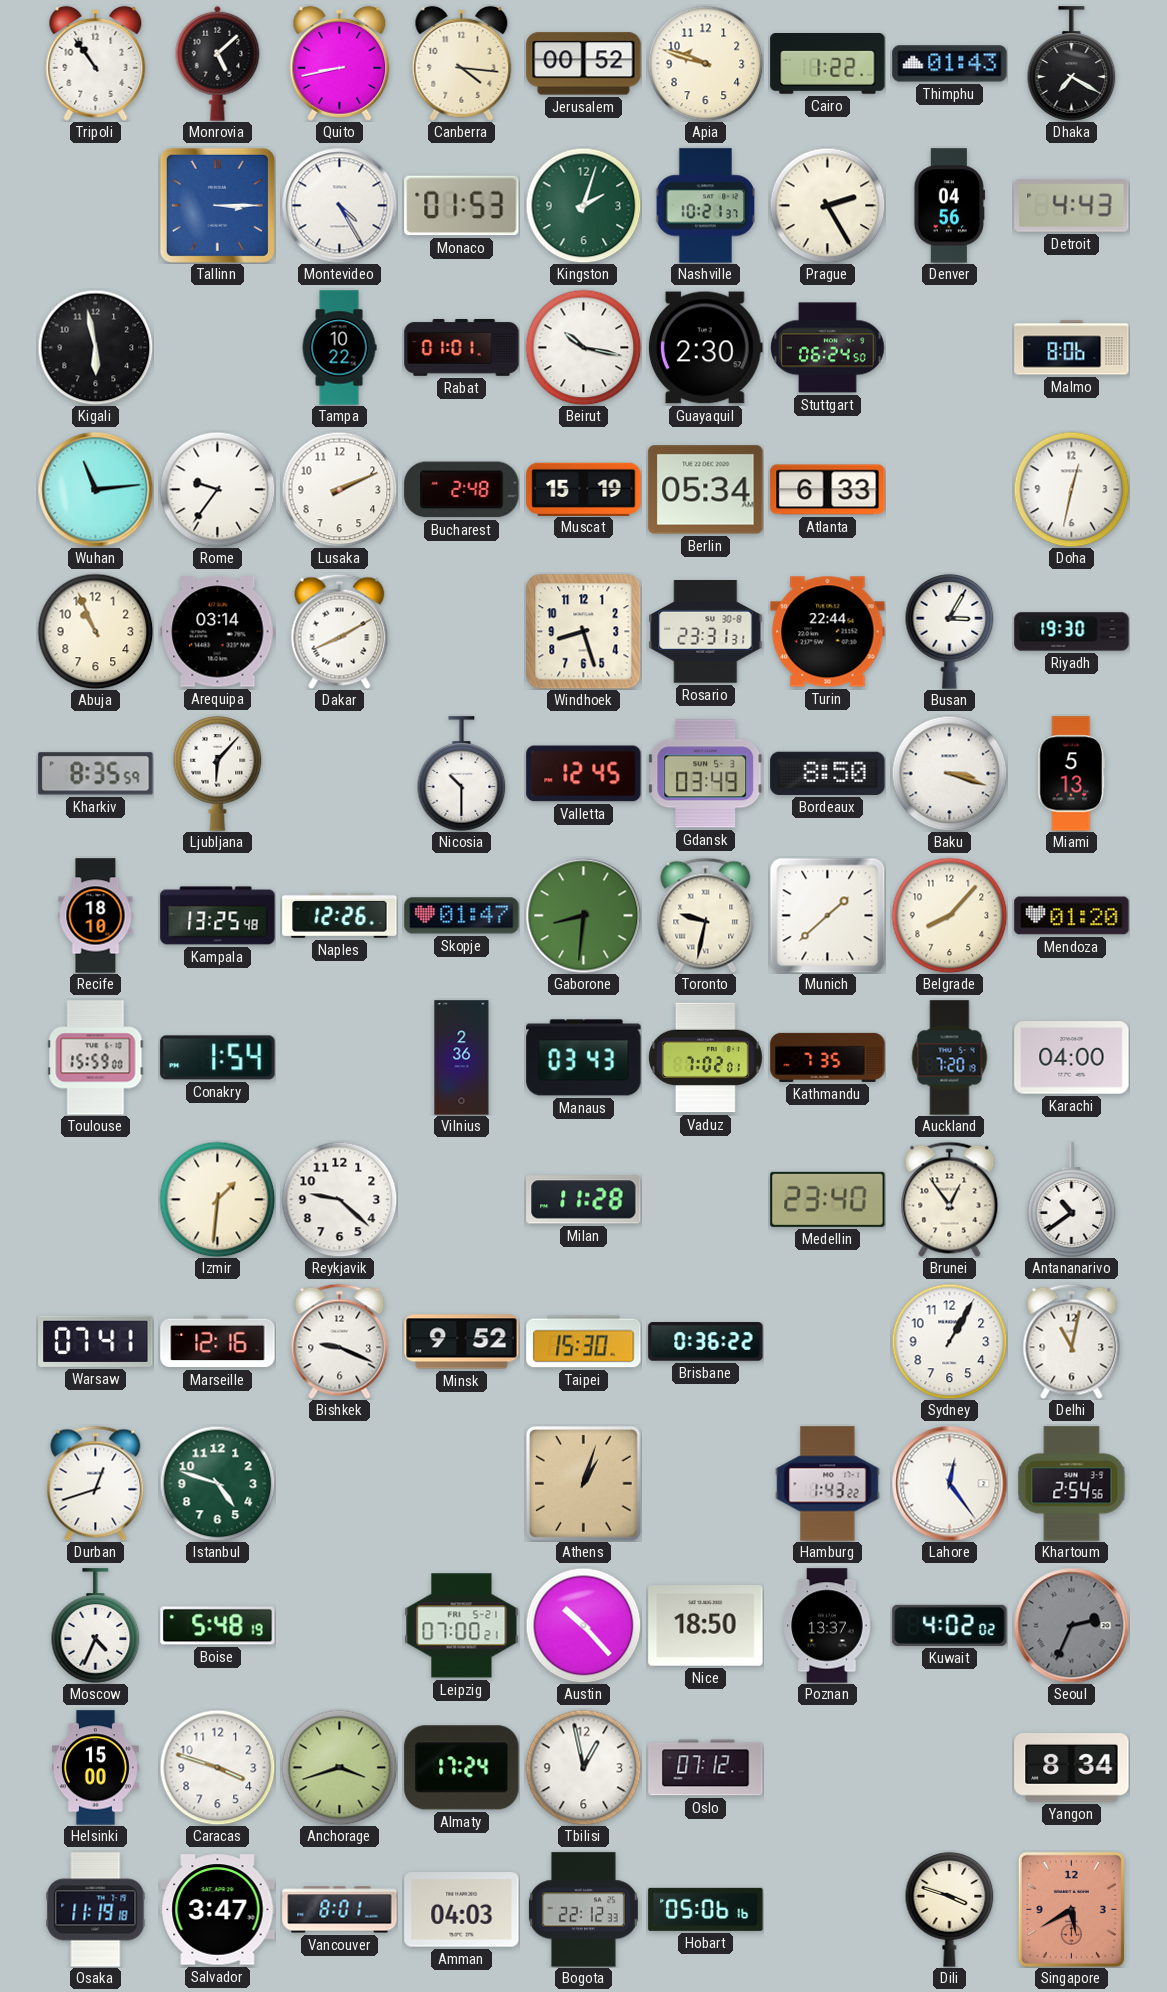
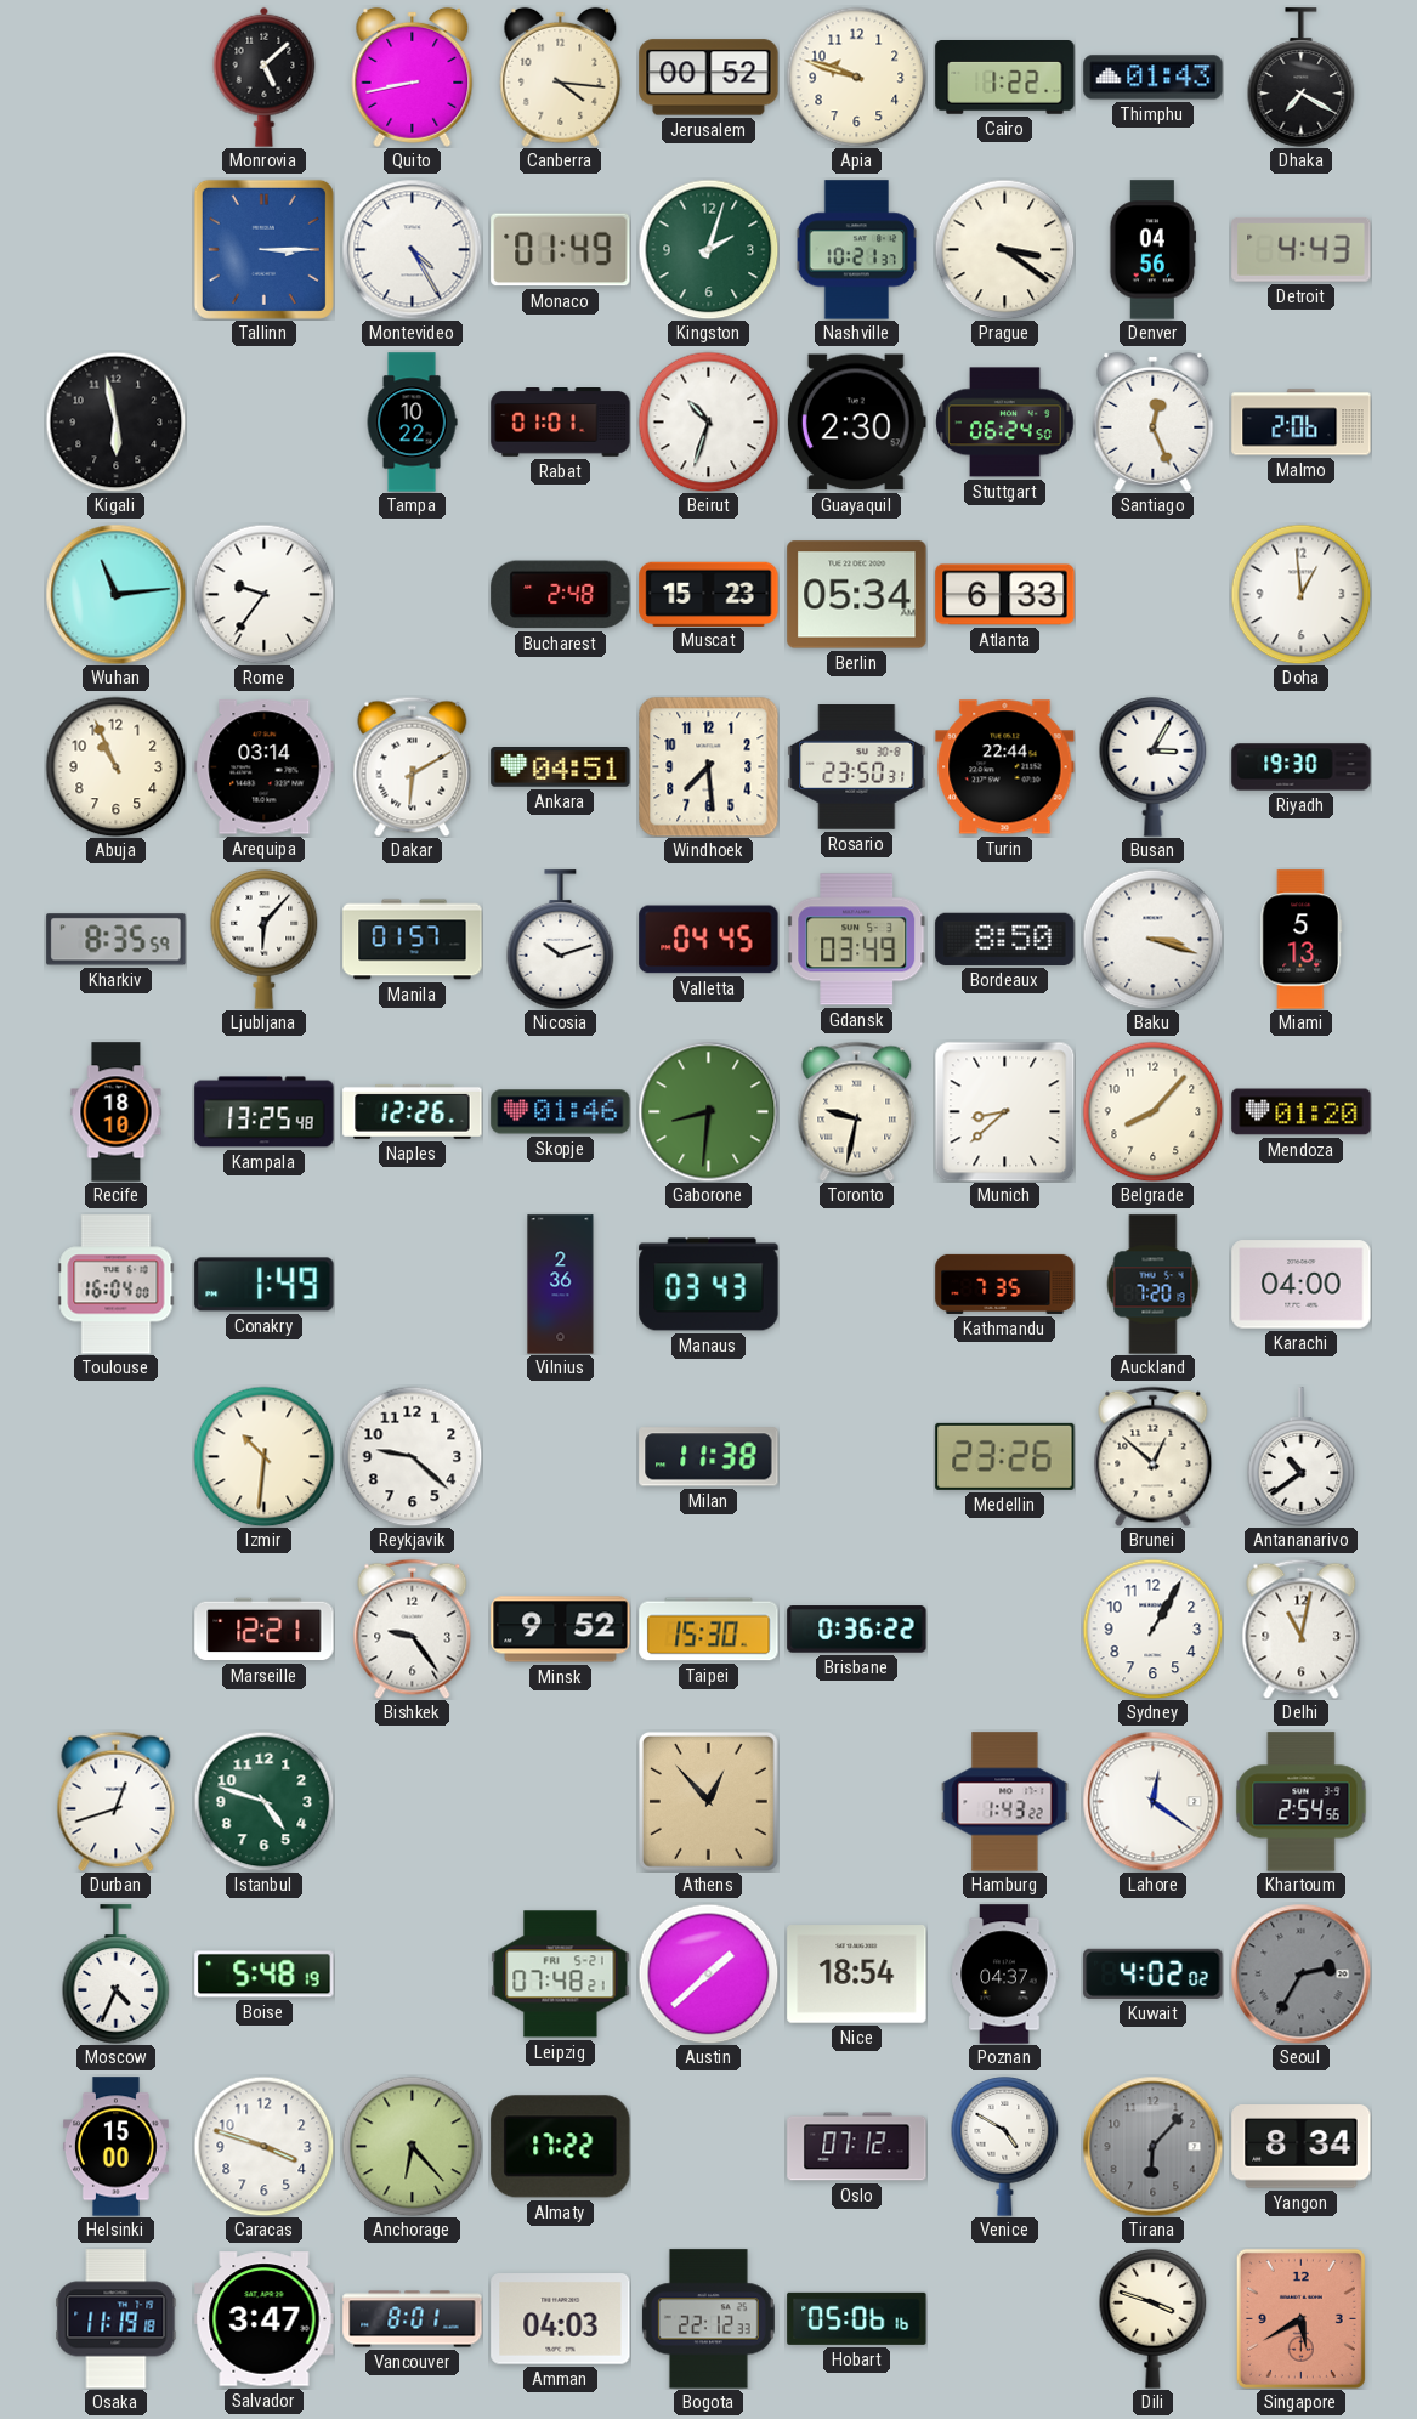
Tripoli: 10:54 -> none
Monaco: 01:53 -> 01:49
Prague: 2:25 -> 3:21
Beirut: 10:17 -> 10:33
Santiago: none -> 12:26
Malmo: 8:06 -> 2:06
Lusaka: 2:11 -> none
Muscat: 15:19 -> 15:23
Doha: 12:32 -> 12:59
Dakar: 8:10 -> 6:10
Ankara: none -> 04:51
Windhoek: 8:27 -> 7:29
Rosario: 23:31 -> 23:50
Manila: none -> 01:57
Nicosia: 10:30 -> 10:12
Valletta: 12:45 -> 04:45
Skopje: 01:47 -> 01:46
Munich: 1:38 -> 8:38
Toulouse: 15:59 -> 16:04
Conakry: 1:54 -> 1:49
Vaduz: 7:02 -> none
Izmir: 1:31 -> 10:31
Milan: 11:28 -> 11:38
Medellin: 23:40 -> 23:26
Brunei: 12:54 -> 12:52
Warsaw: 07:41 -> none
Marseille: 12:16 -> 12:21
Bishkek: 9:19 -> 9:24
Athens: 1:03 -> 12:53
Lahore: 12:24 -> 12:21
Leipzig: 07:00 -> 07:48
Austin: 10:23 -> 1:38
Nice: 18:50 -> 18:54
Poznan: 13:37 -> 04:37
Seoul: 2:34 -> 2:35
Anchorage: 3:42 -> 6:23
Almaty: 17:24 -> 17:22
Tbilisi: 12:58 -> none
Venice: none -> 4:50
Tirana: none -> 6:07
